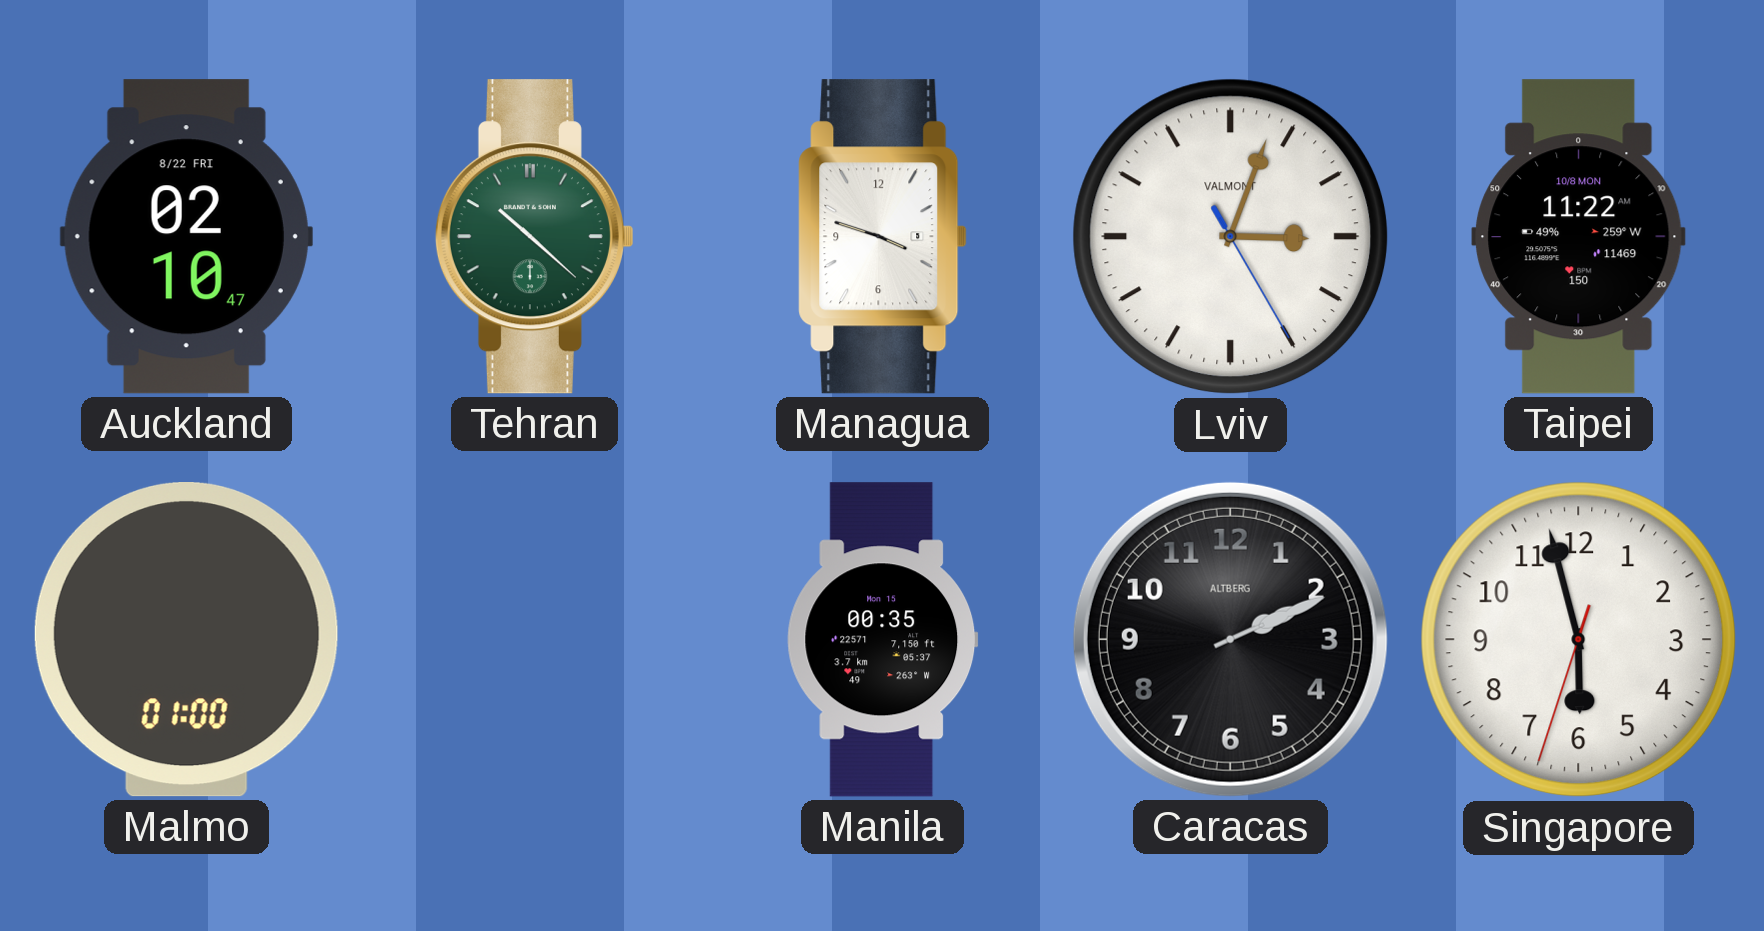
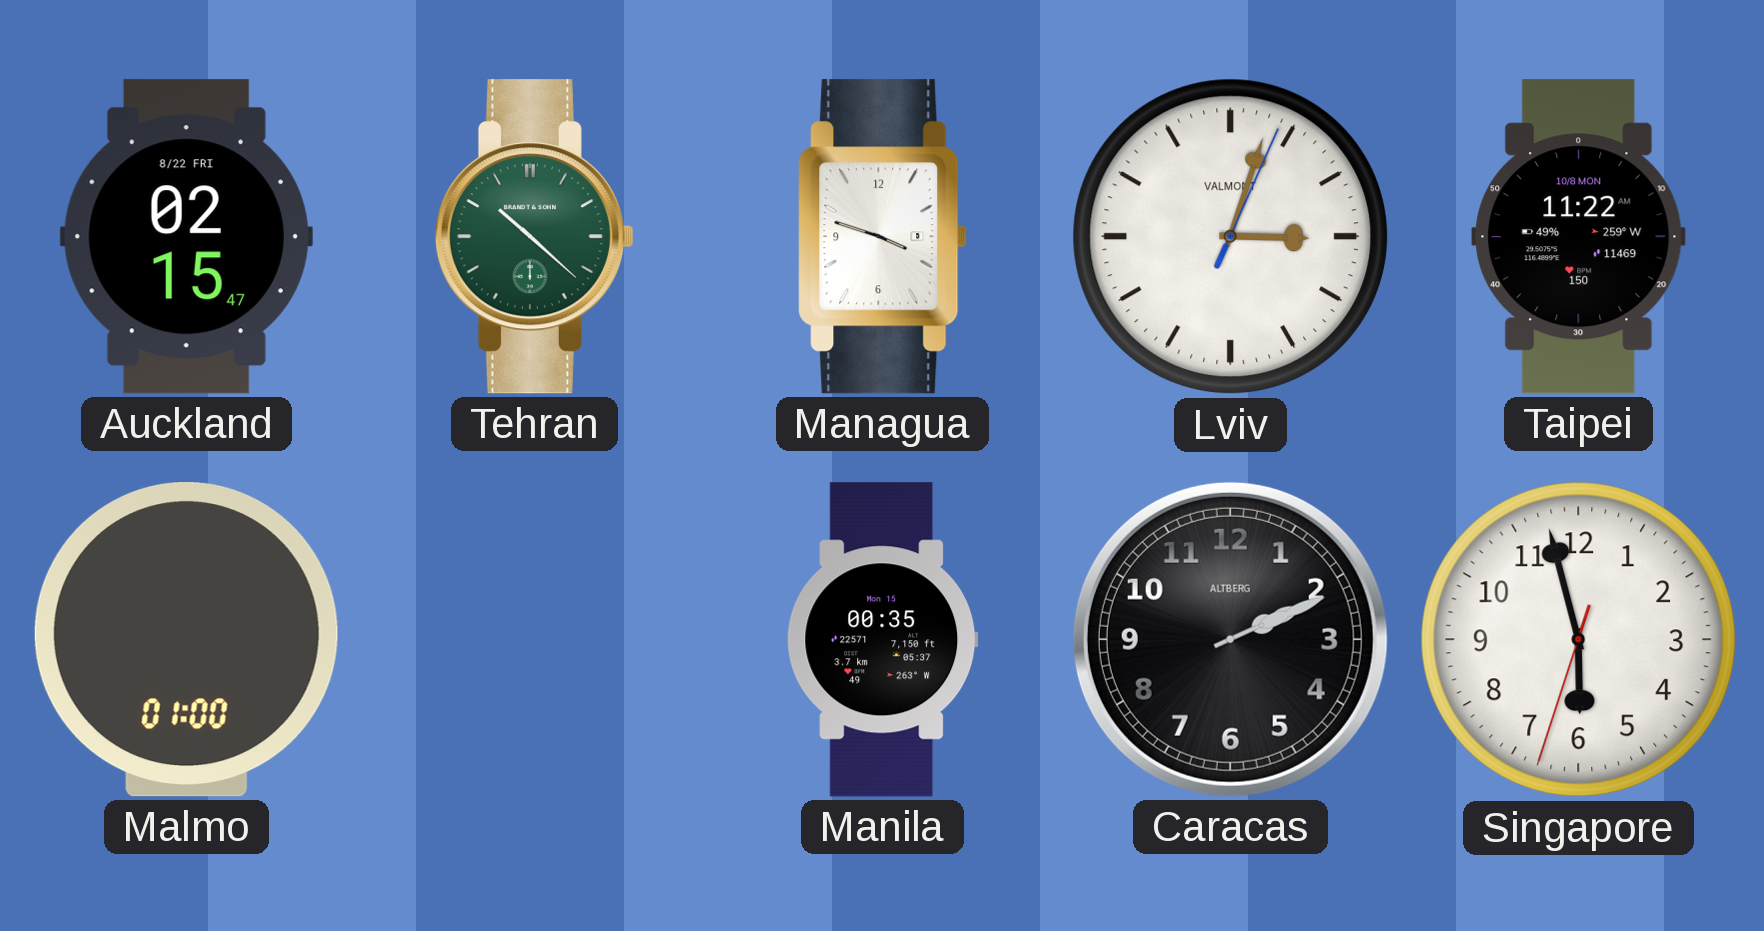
Auckland: 02:10 -> 02:15
Lviv: 3:03:25 -> 3:03:04
